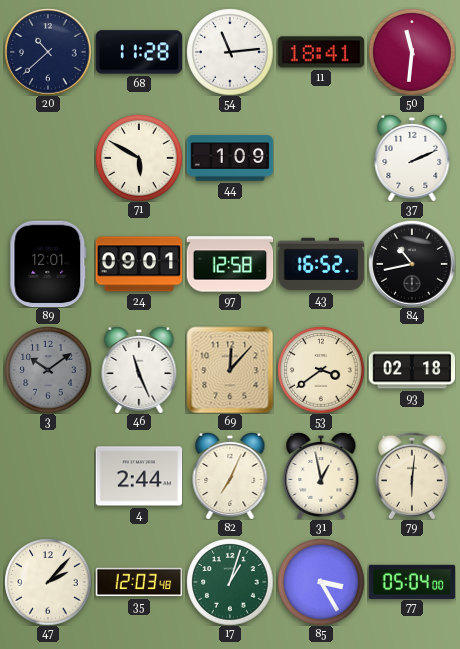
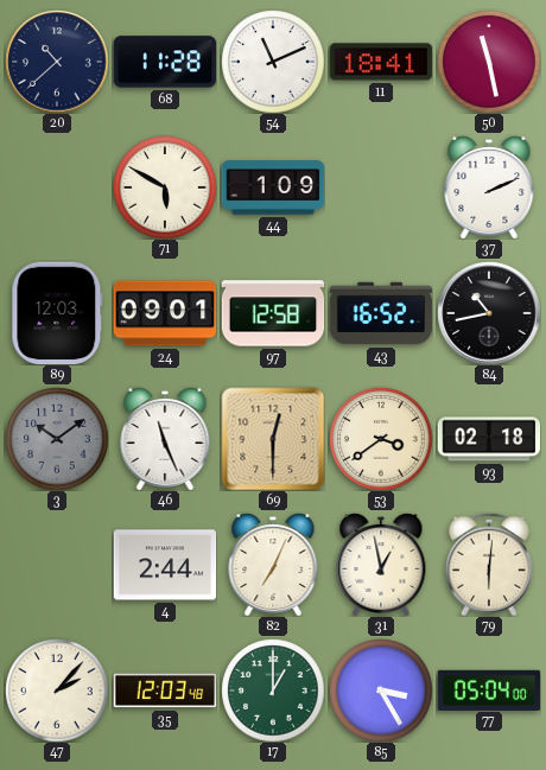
54: 11:14 -> 11:11
50: 11:31 -> 11:28
89: 12:01 -> 12:03
69: 12:07 -> 12:30
17: 1:03 -> 1:00
